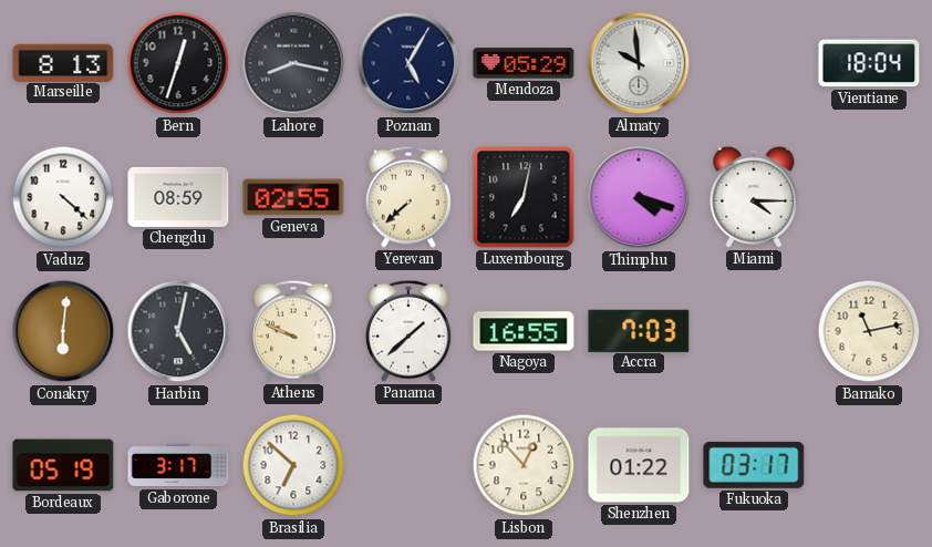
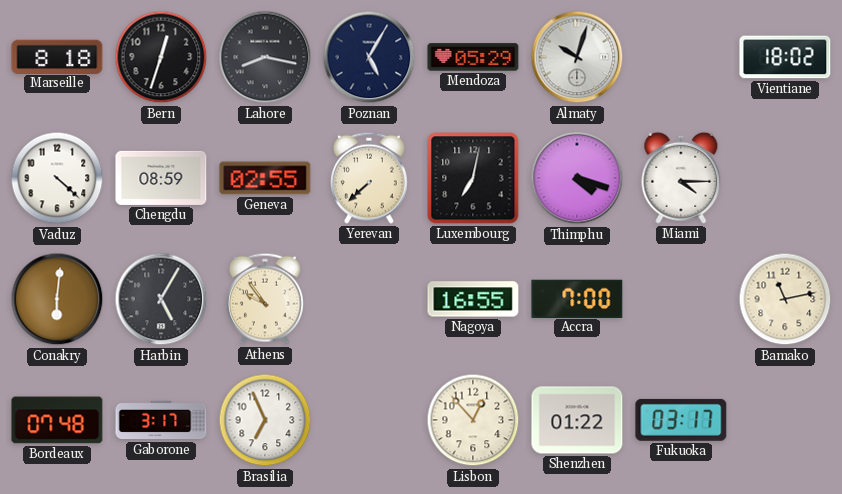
Marseille: 8:13 -> 8:18
Almaty: 9:59 -> 10:03
Vientiane: 18:04 -> 18:02
Harbin: 5:02 -> 5:05
Athens: 9:49 -> 9:54
Panama: 1:38 -> none
Accra: 7:03 -> 7:00
Bordeaux: 05:19 -> 07:48
Brasilia: 6:52 -> 6:56
